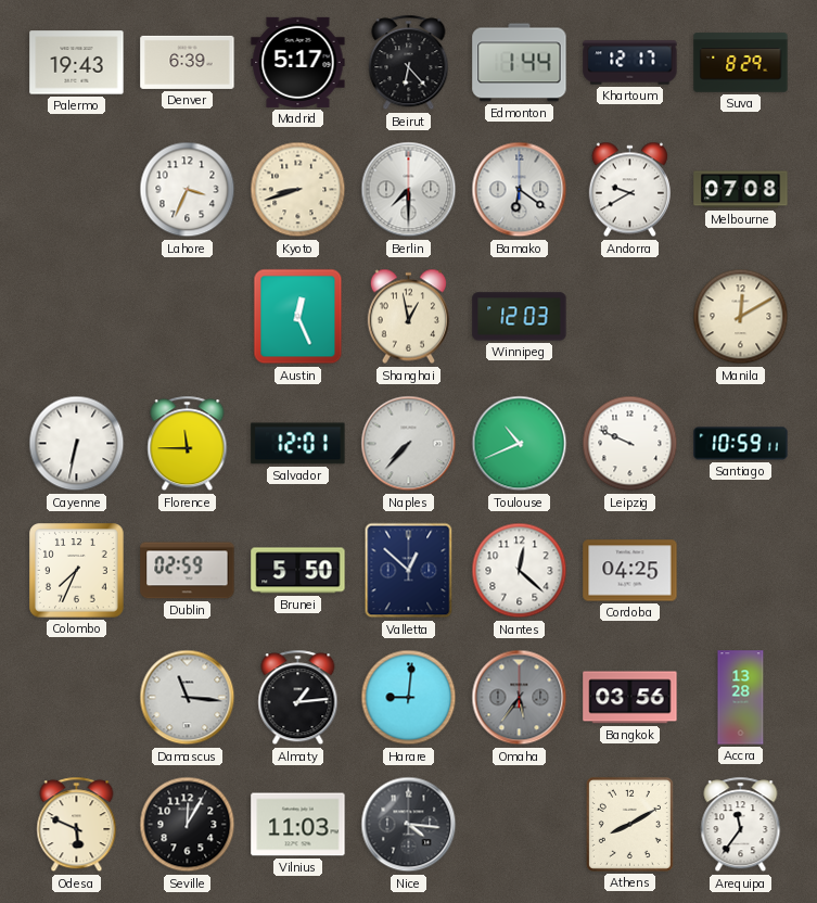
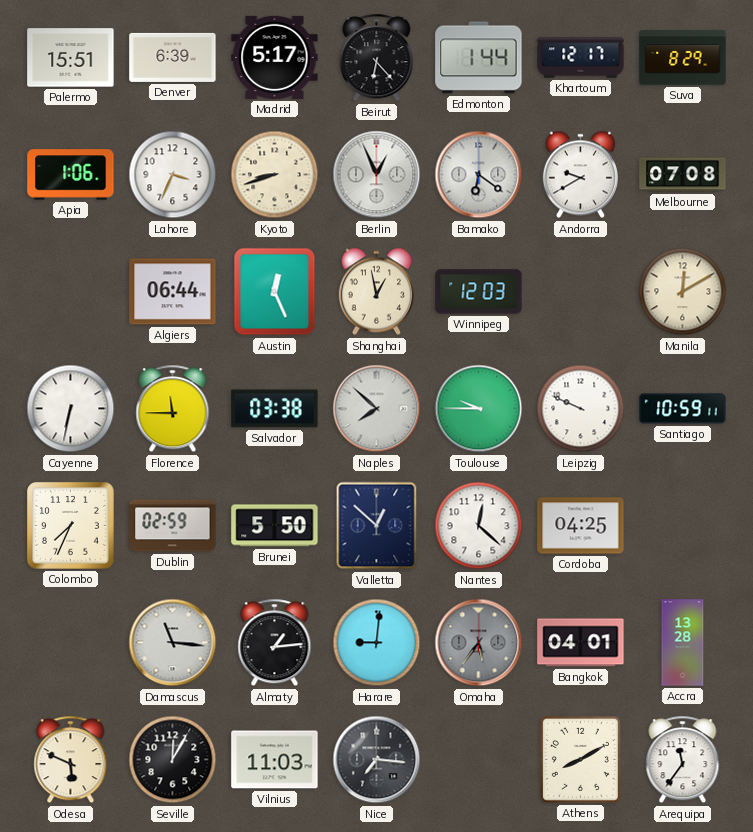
Palermo: 19:43 -> 15:51
Apia: none -> 1:06
Berlin: 7:30 -> 12:56
Algiers: none -> 06:44
Salvador: 12:01 -> 03:38
Naples: 7:37 -> 7:52
Toulouse: 10:41 -> 9:45
Bangkok: 03:56 -> 04:01
Nice: 4:16 -> 7:16
